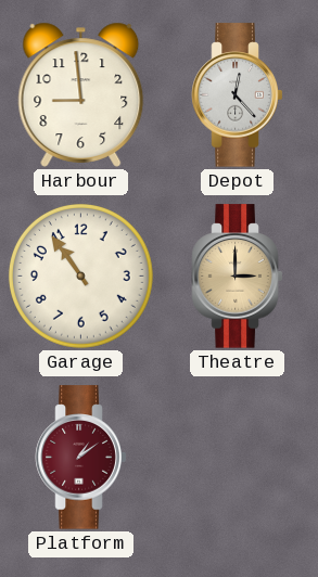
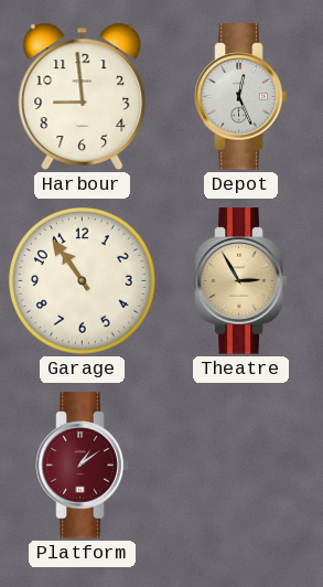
Depot: 12:23 -> 12:26
Theatre: 3:00 -> 2:55
